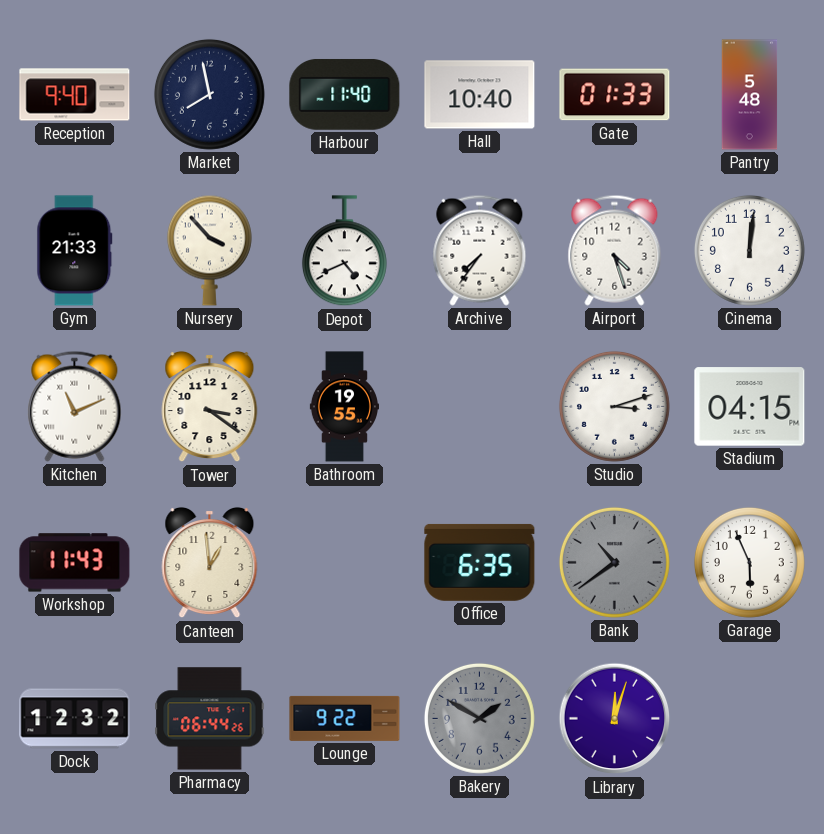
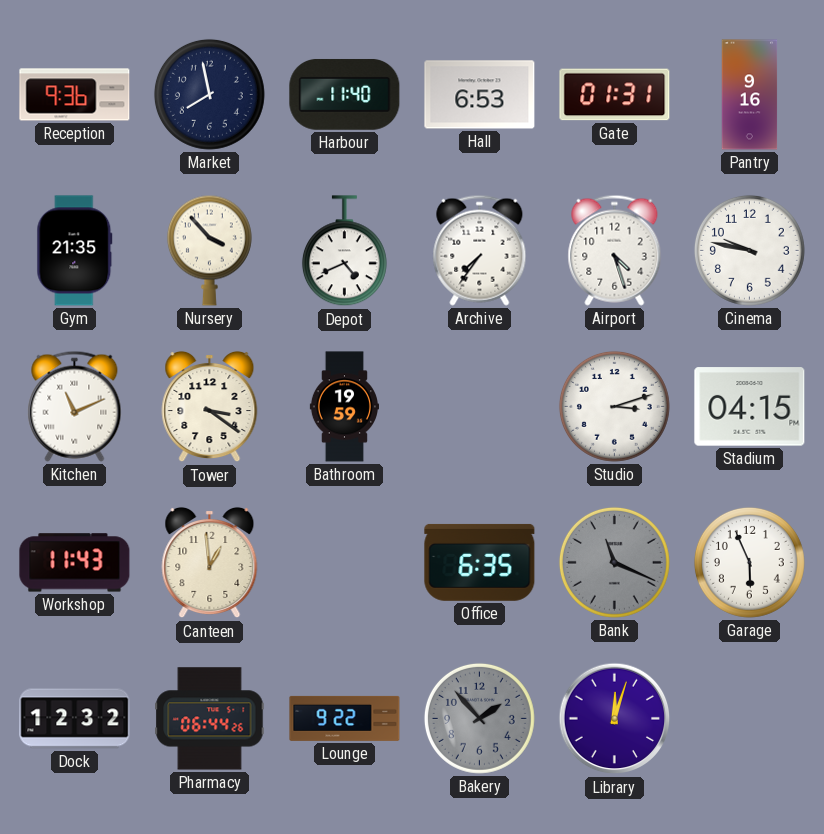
Reception: 9:40 -> 9:36
Hall: 10:40 -> 6:53
Gate: 01:33 -> 01:31
Pantry: 5:48 -> 9:16
Gym: 21:33 -> 21:35
Cinema: 12:01 -> 9:47
Bathroom: 19:55 -> 19:59
Bank: 10:39 -> 11:19
Bakery: 1:50 -> 1:53
